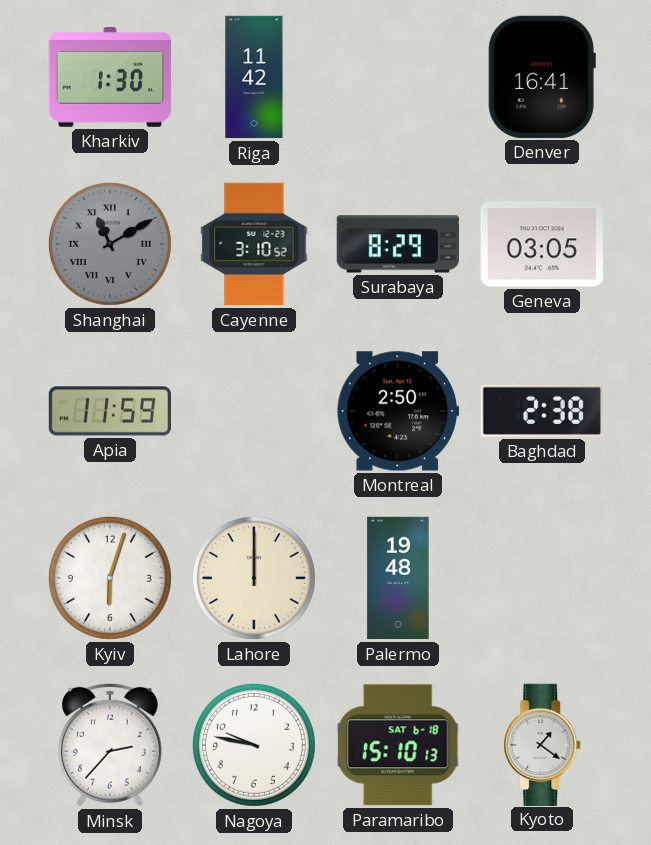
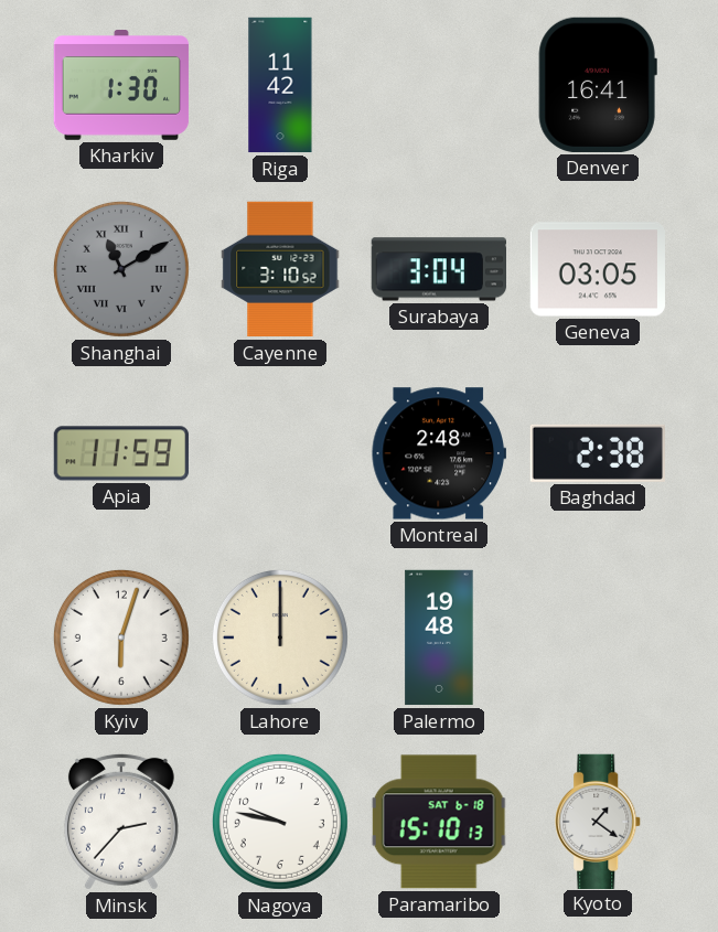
Surabaya: 8:29 -> 3:04
Montreal: 2:50 -> 2:48
